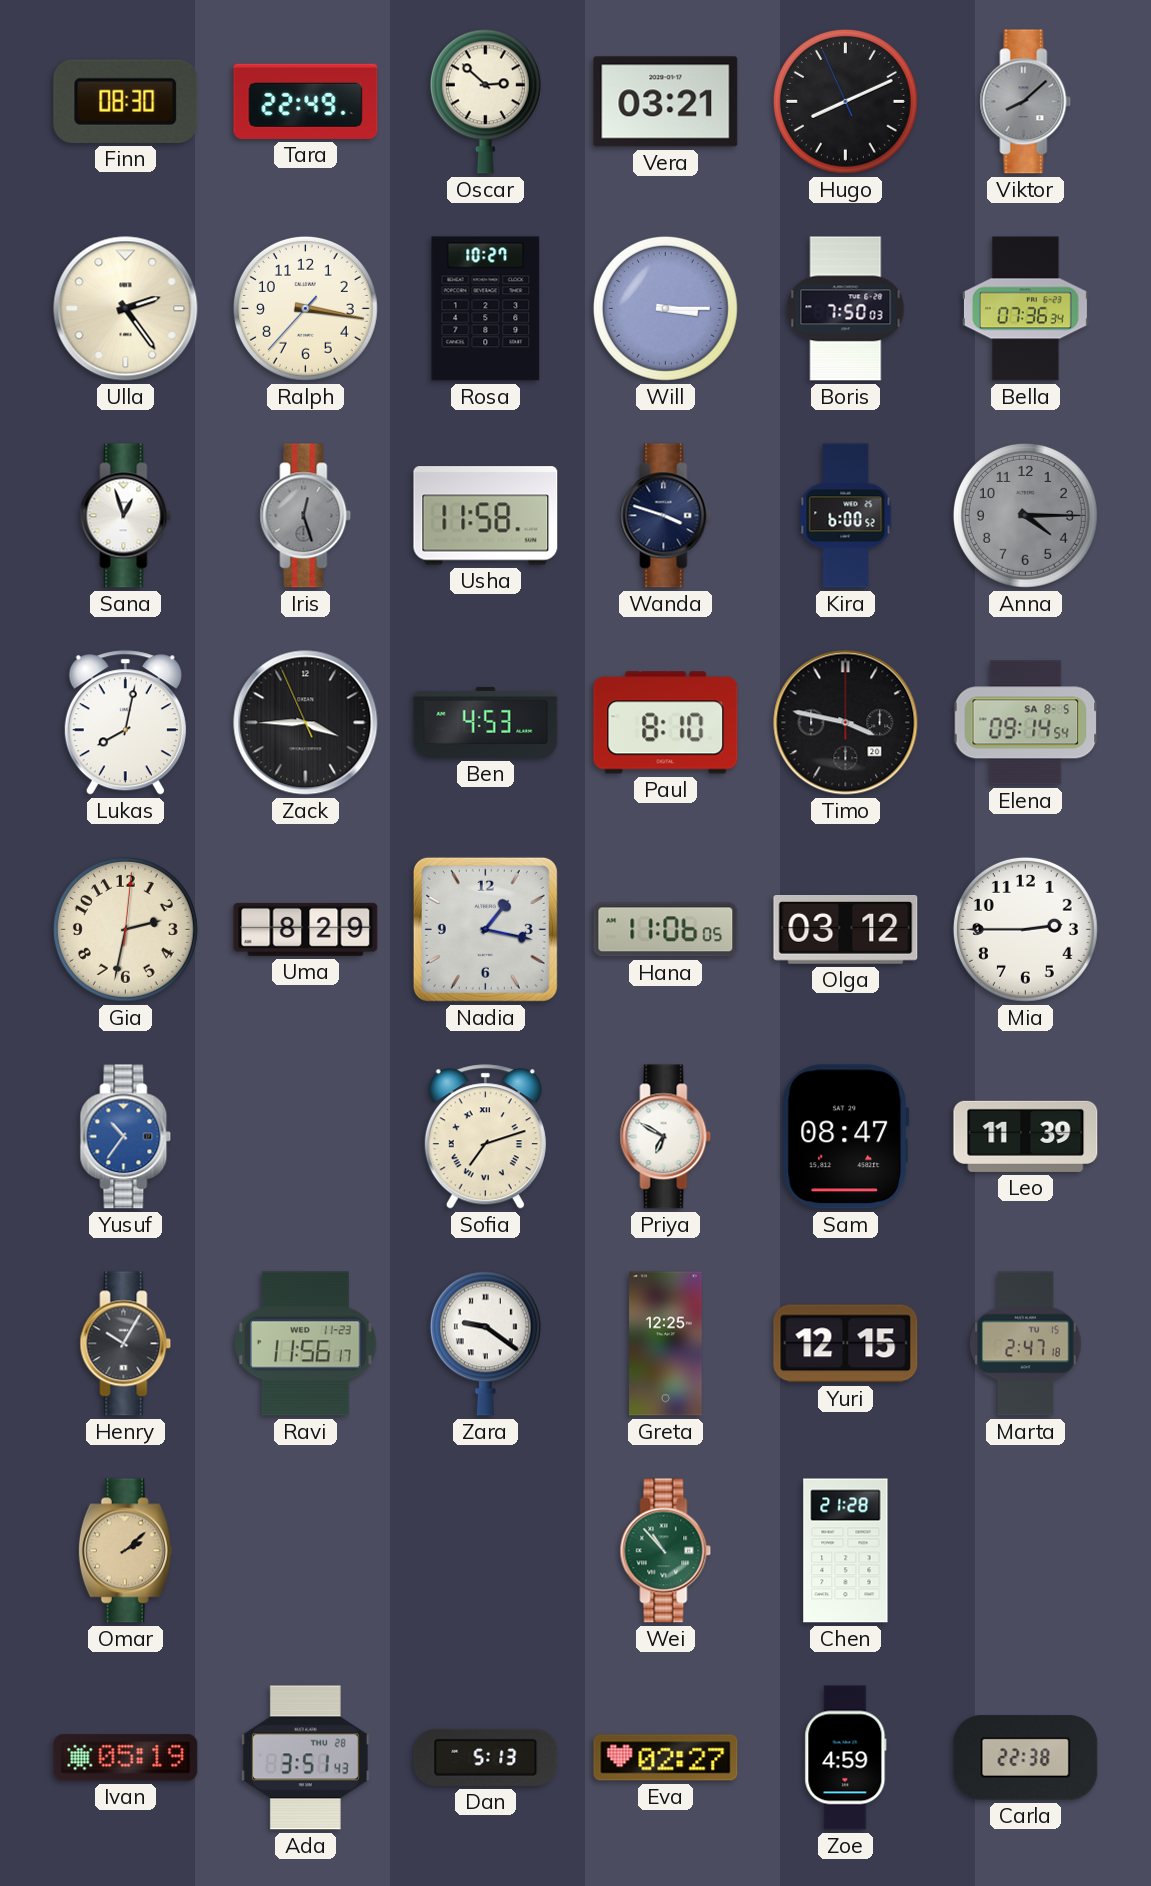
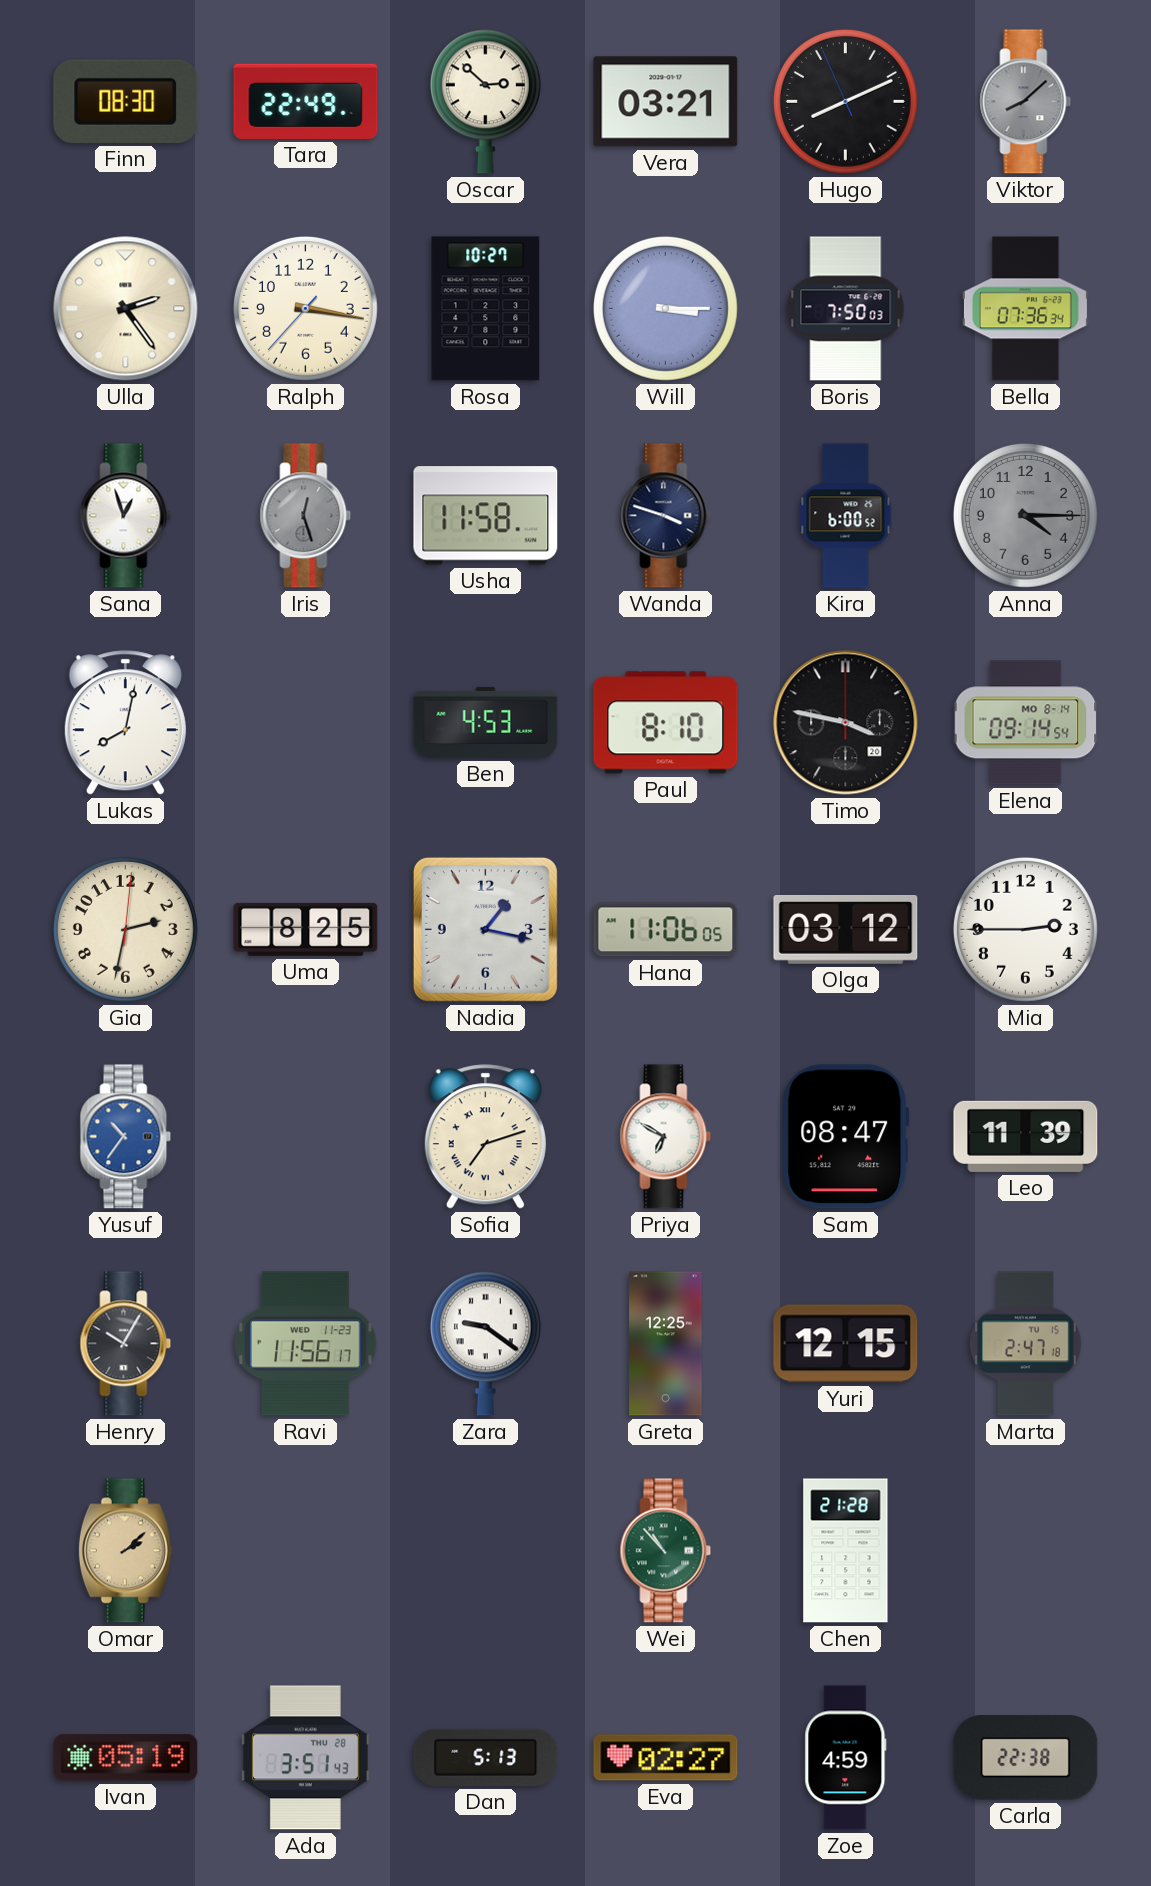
Zack: 3:44 -> none
Elena date: SA 8-5 -> MO 8-14
Uma: 8:29 -> 8:25
